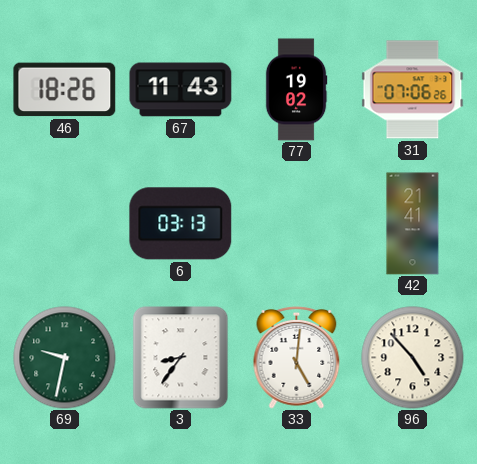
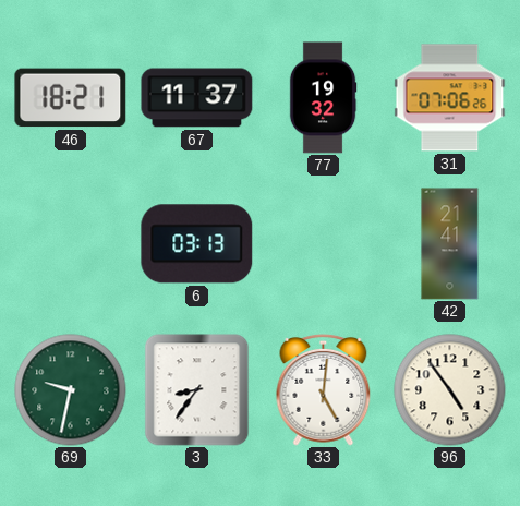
46: 18:26 -> 18:21
67: 11:43 -> 11:37
77: 19:02 -> 19:32
96: 4:53 -> 4:54
